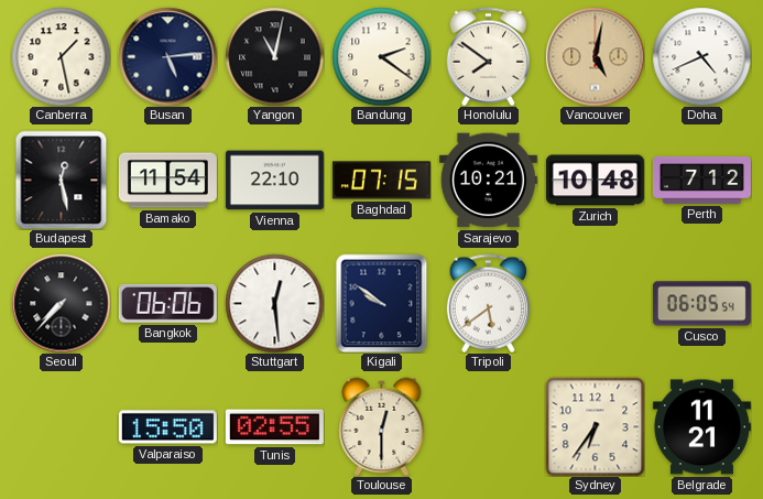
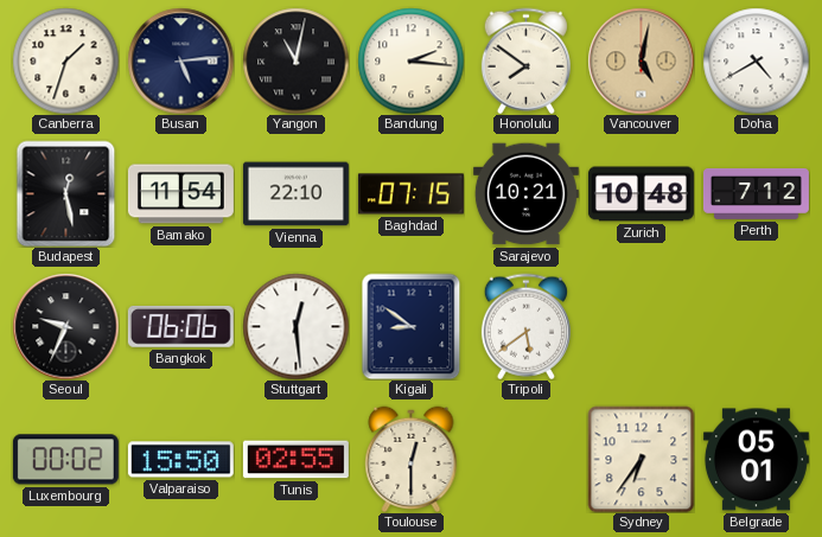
Canberra: 1:28 -> 1:33
Bandung: 2:21 -> 2:16
Doha: 4:41 -> 4:40
Seoul: 7:37 -> 9:34
Kigali: 9:51 -> 8:51
Cusco: 06:05 -> none
Luxembourg: none -> 00:02
Belgrade: 11:21 -> 05:01
